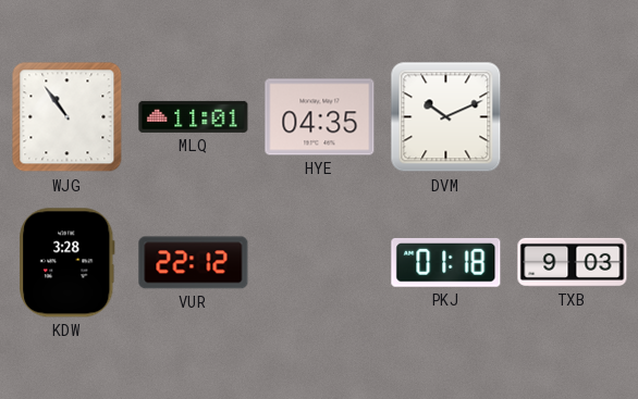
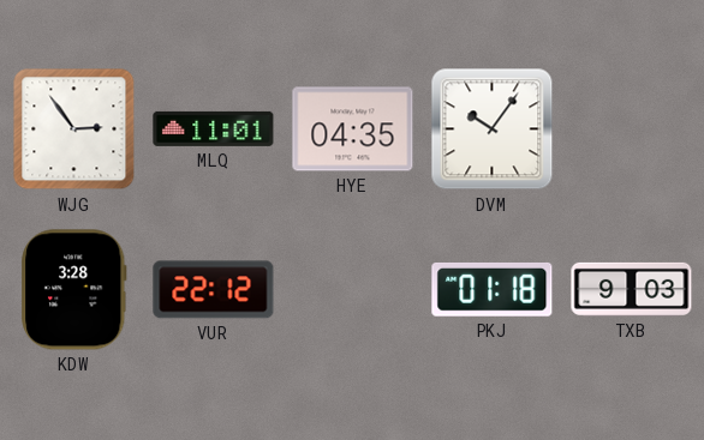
WJG: 10:54 -> 2:54
DVM: 10:11 -> 10:06
